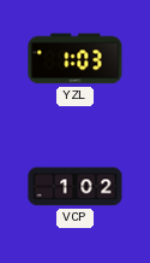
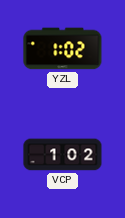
YZL: 1:03 -> 1:02
